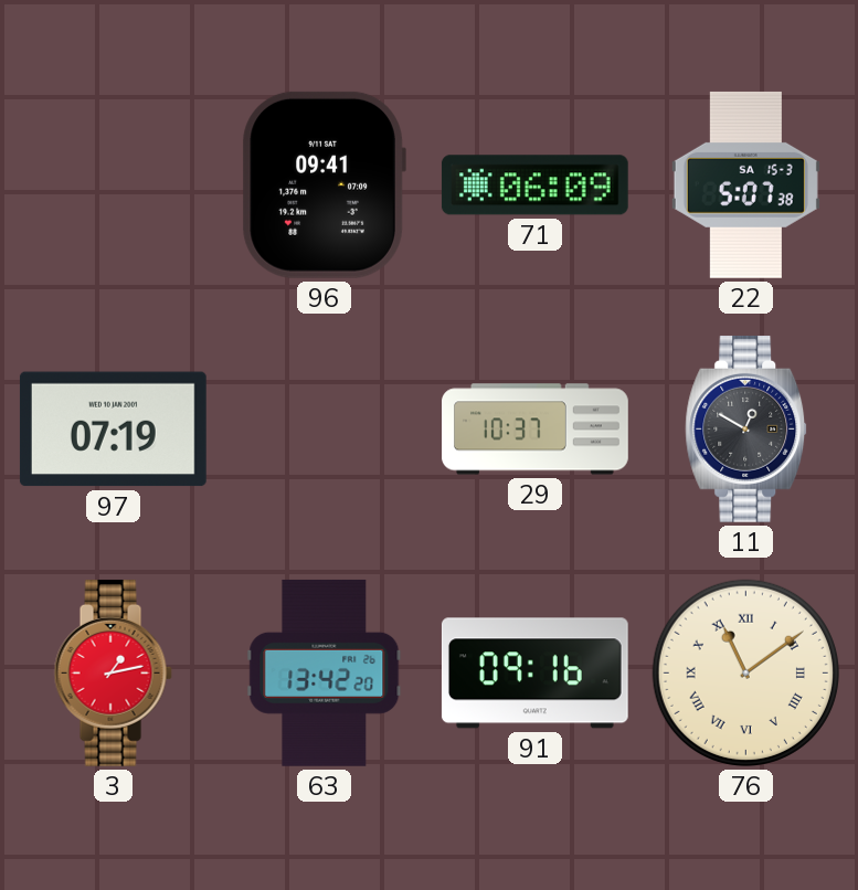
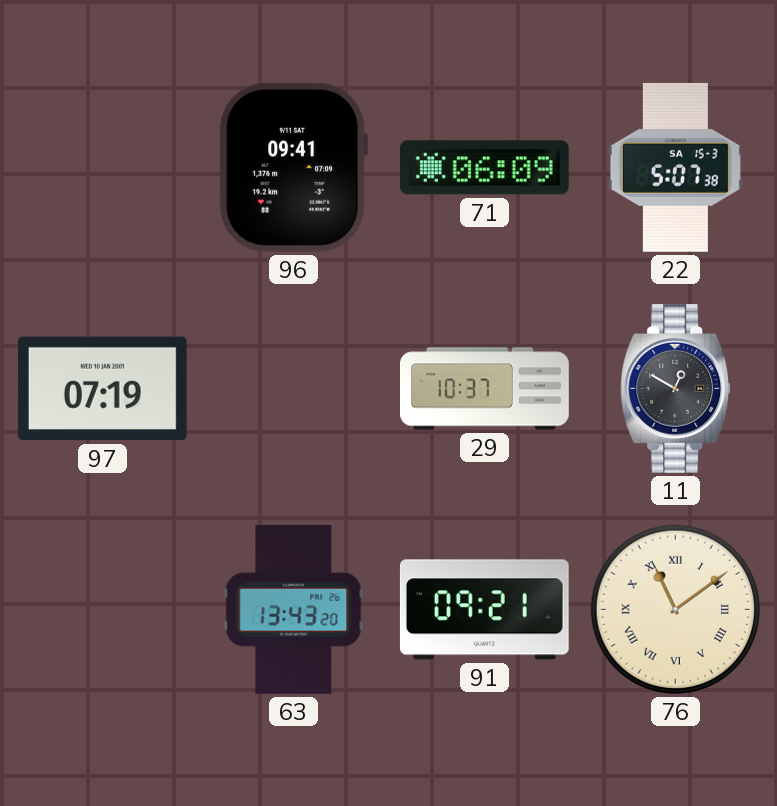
3: 1:13 -> none
63: 13:42 -> 13:43
91: 09:16 -> 09:21
